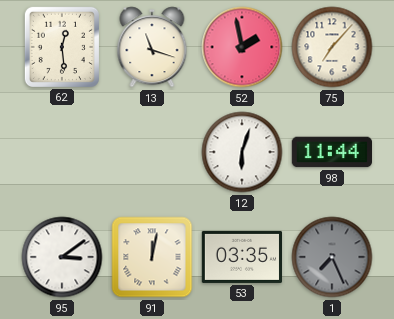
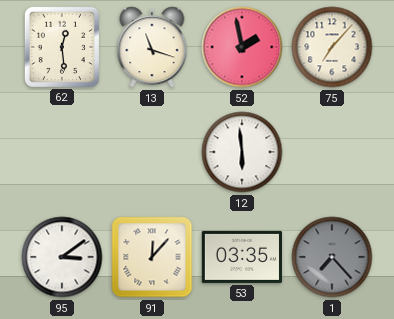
12: 6:03 -> 5:59
98: 11:44 -> none
91: 12:02 -> 12:07
1: 7:26 -> 7:23
